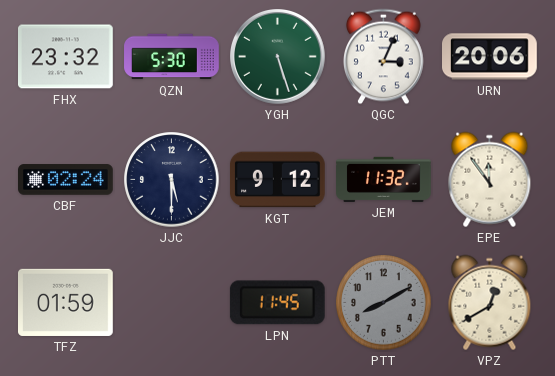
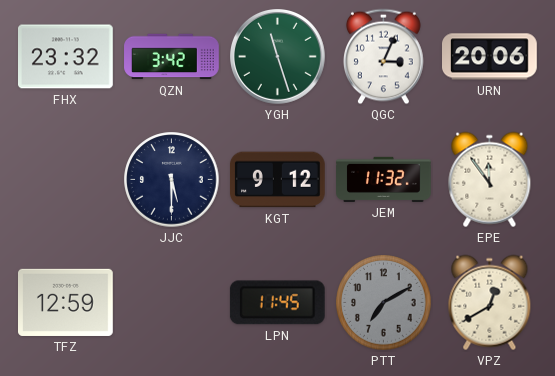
QZN: 5:30 -> 3:42
YGH: 5:27 -> 11:27
CBF: 02:24 -> none
TFZ: 01:59 -> 12:59
PTT: 8:10 -> 7:10
